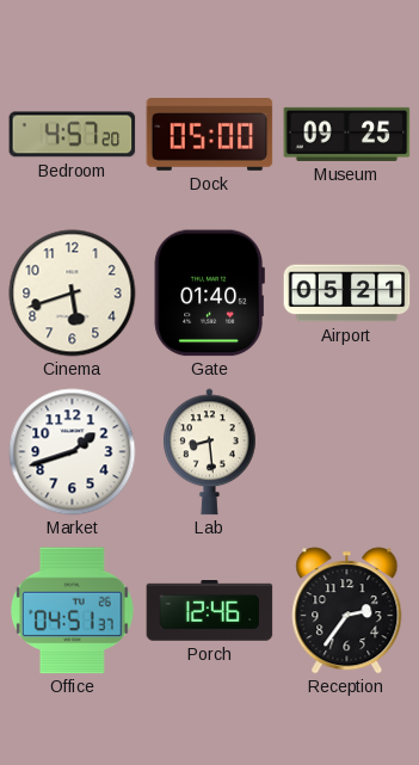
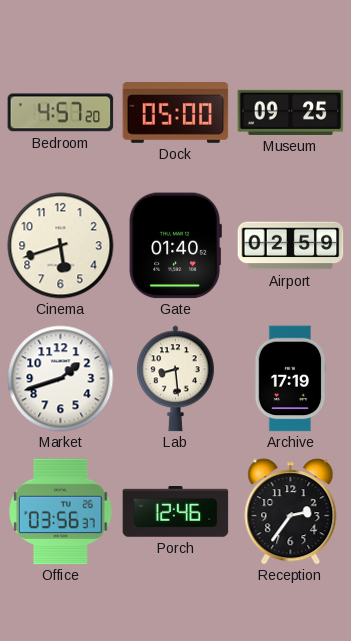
Airport: 05:21 -> 02:59
Archive: none -> 17:19
Office: 04:51 -> 03:56
